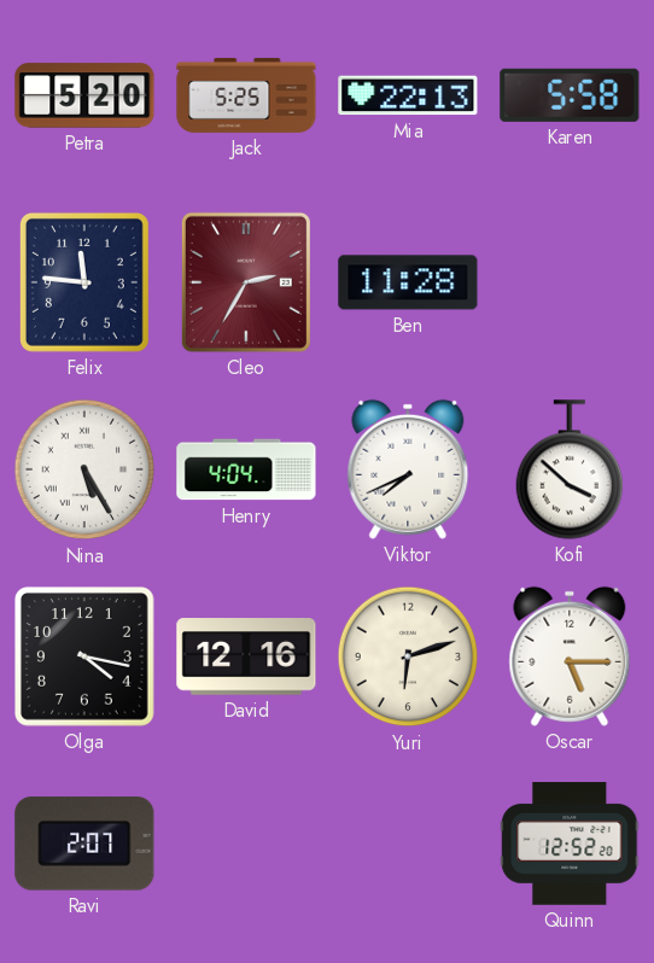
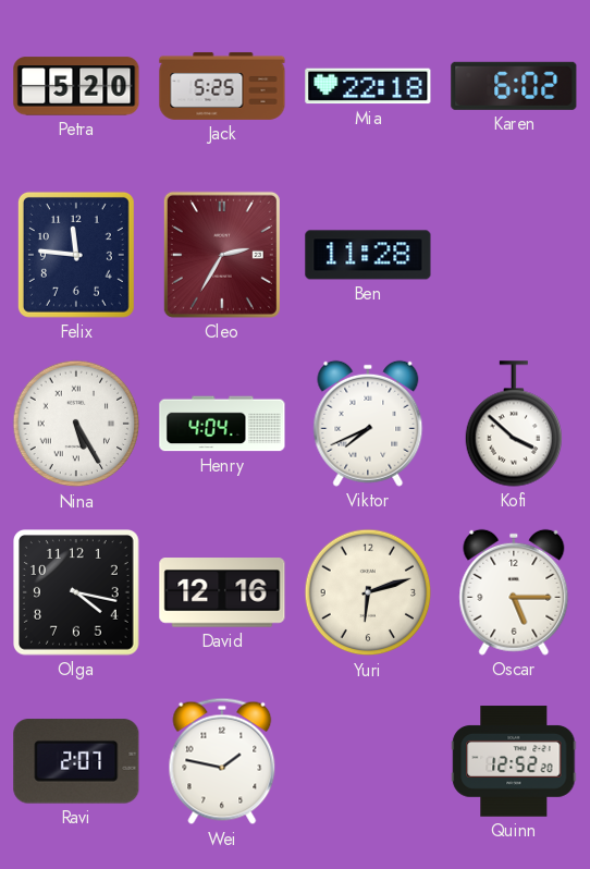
Mia: 22:13 -> 22:18
Karen: 5:58 -> 6:02
Wei: none -> 1:47
